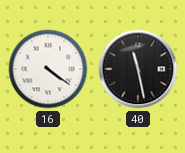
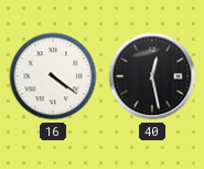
40: 11:28 -> 12:28
